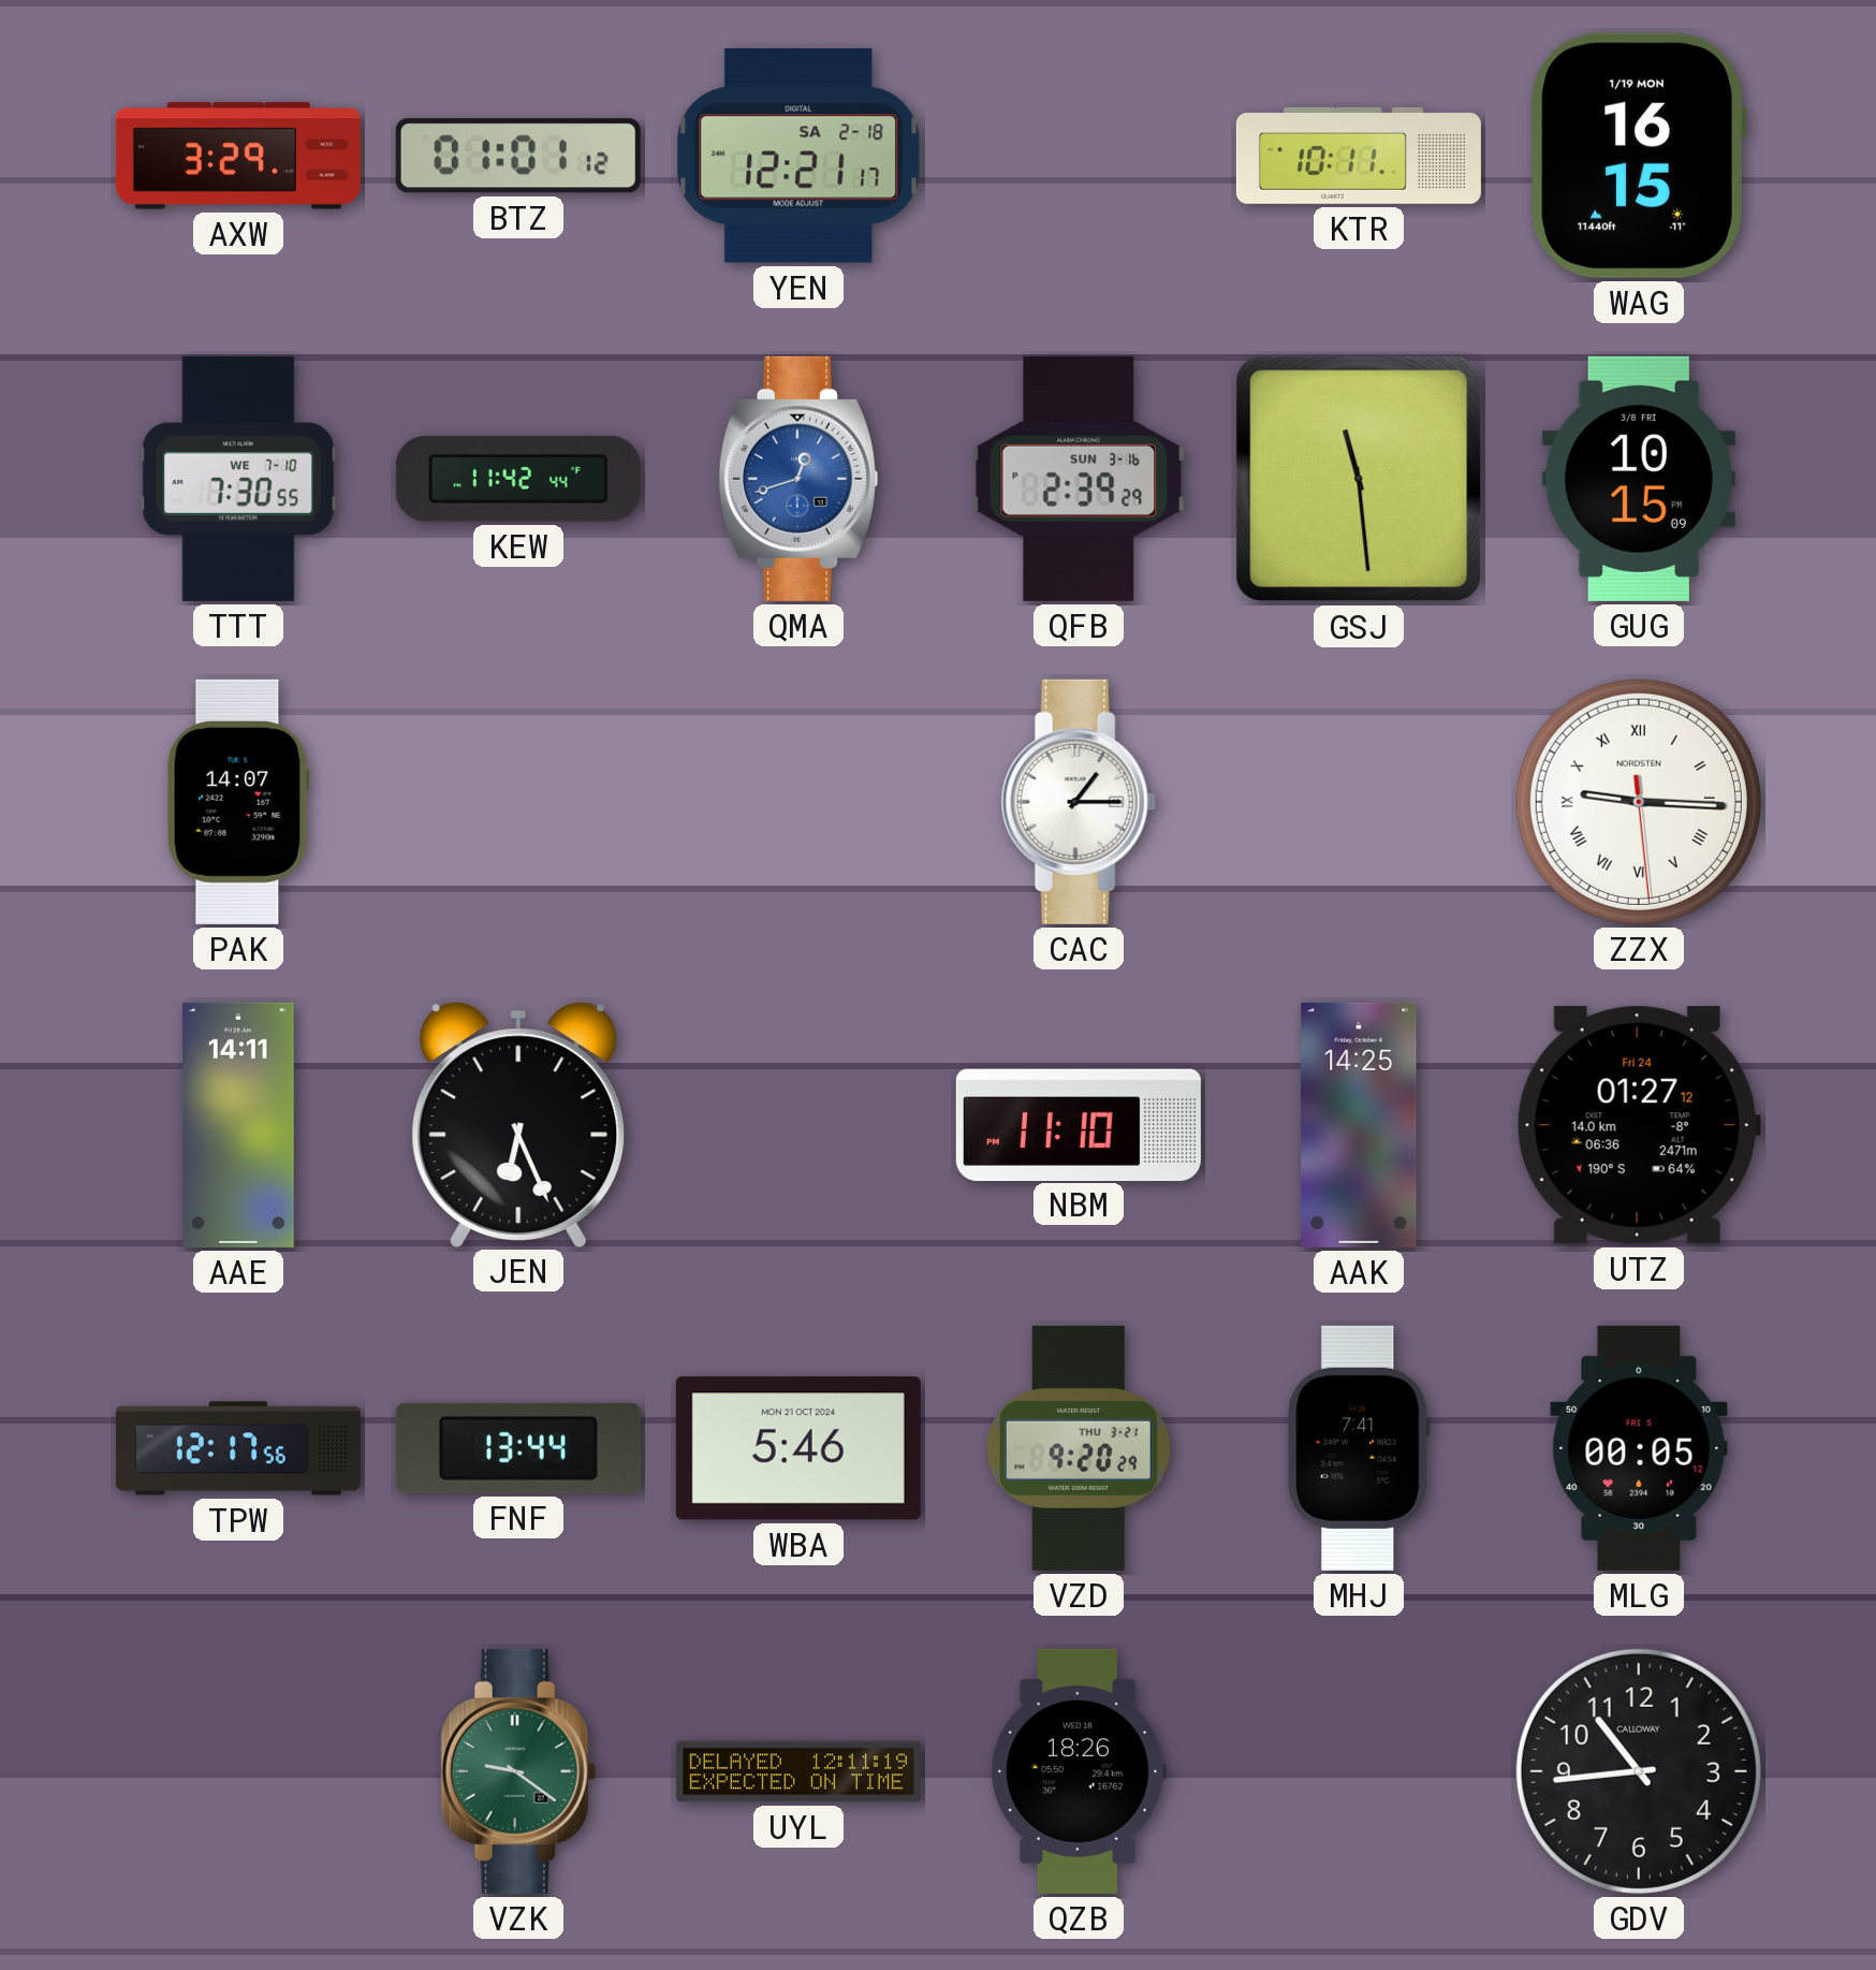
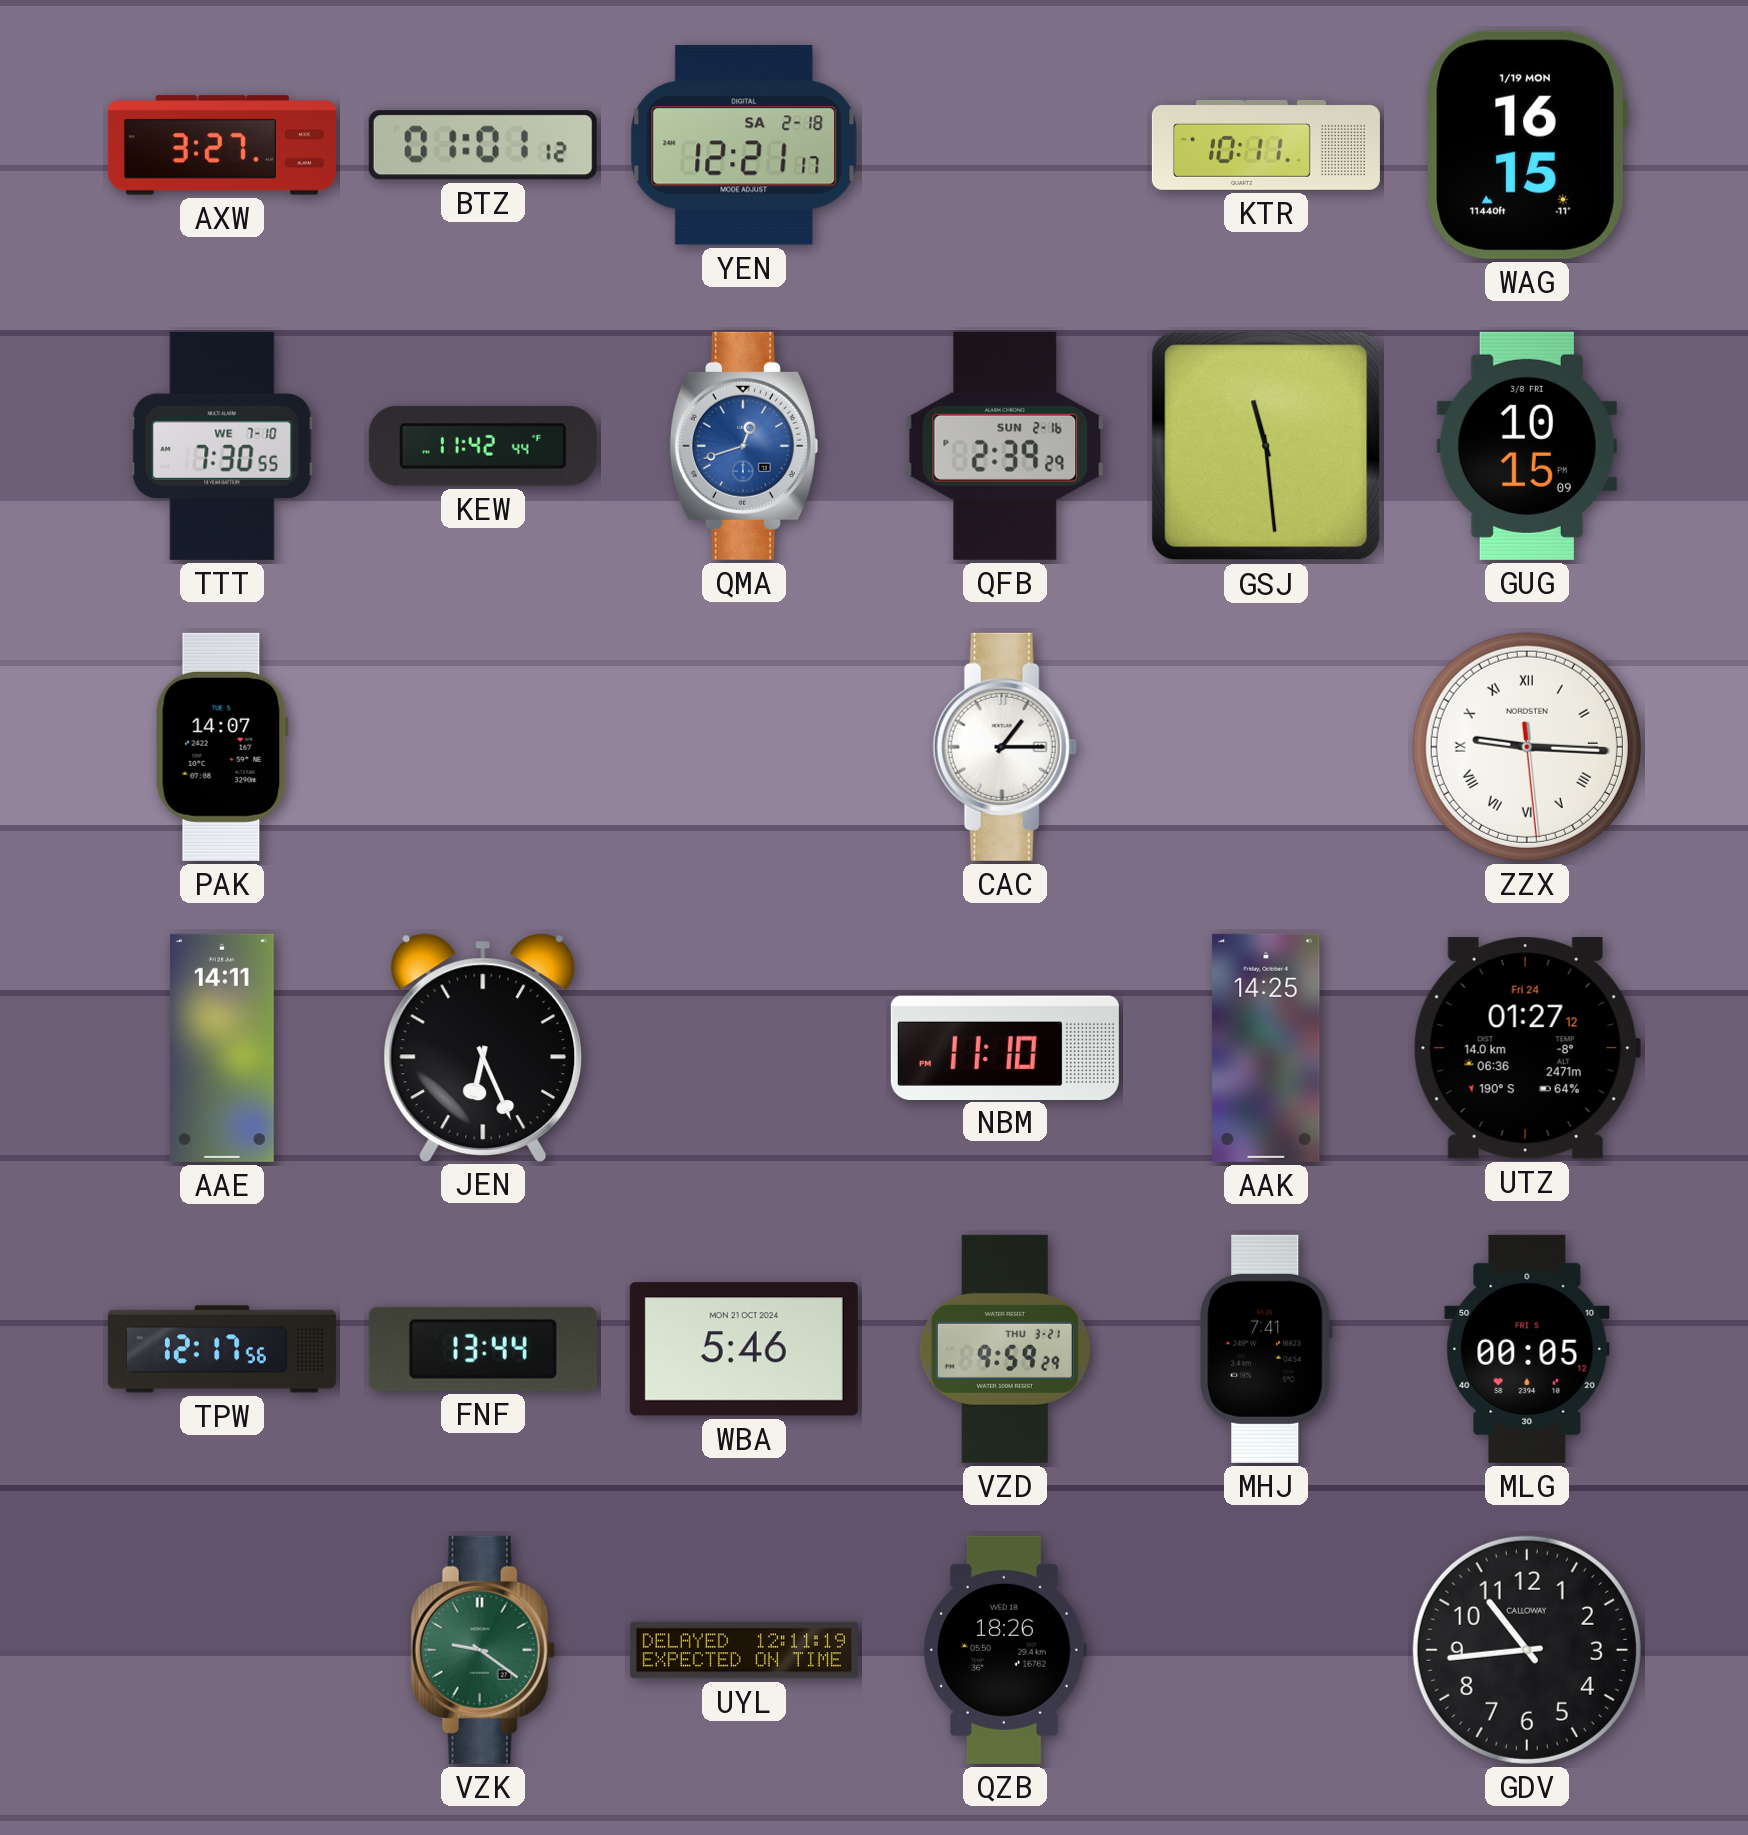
AXW: 3:29 -> 3:27
QFB date: SUN 3-16 -> SUN 2-16
VZD: 9:20 -> 9:59
